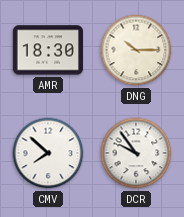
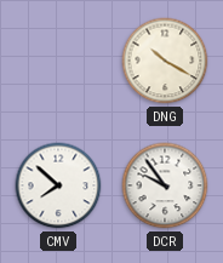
AMR: 18:30 -> none
DNG: 10:15 -> 10:20
